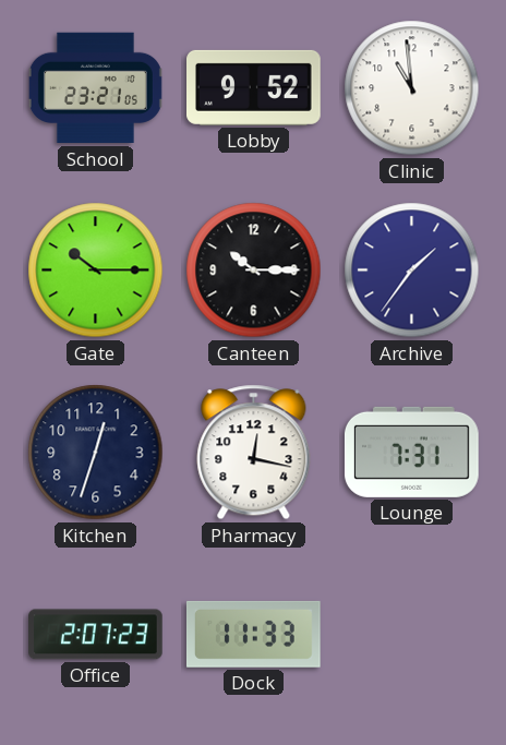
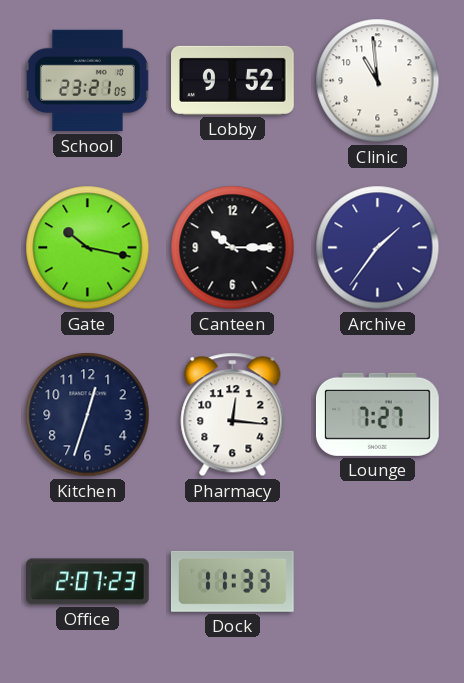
Gate: 10:15 -> 10:17
Pharmacy: 12:17 -> 12:16
Lounge: 7:31 -> 7:27
